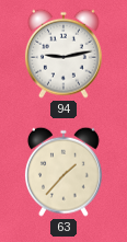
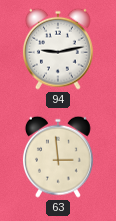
63: 1:37 -> 2:59
